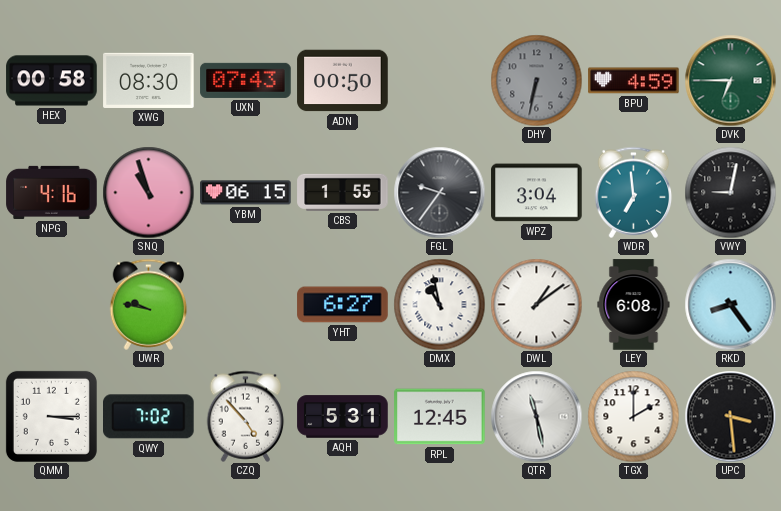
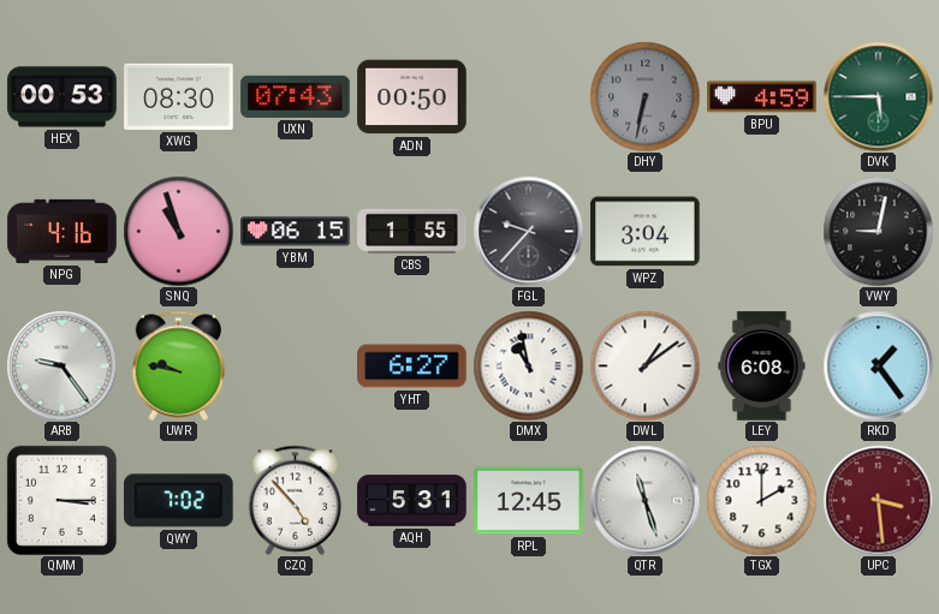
HEX: 00:58 -> 00:53
DVK: 6:45 -> 5:45
FGL: 9:36 -> 9:37
WDR: 6:59 -> none
ARB: none -> 9:24
RKD: 8:24 -> 1:24
QTR: 11:28 -> 11:27
UPC dial: black -> burgundy
